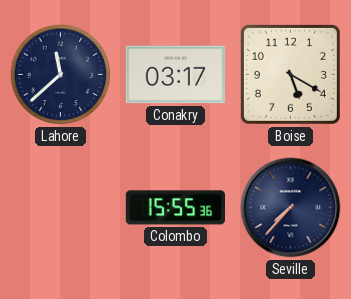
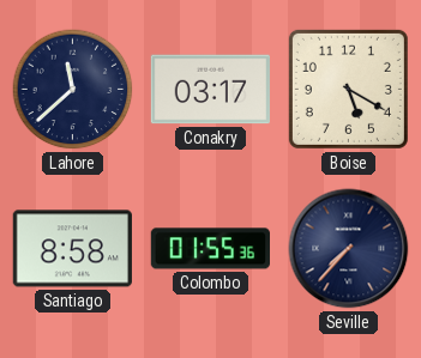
Santiago: none -> 8:58
Colombo: 15:55 -> 01:55
